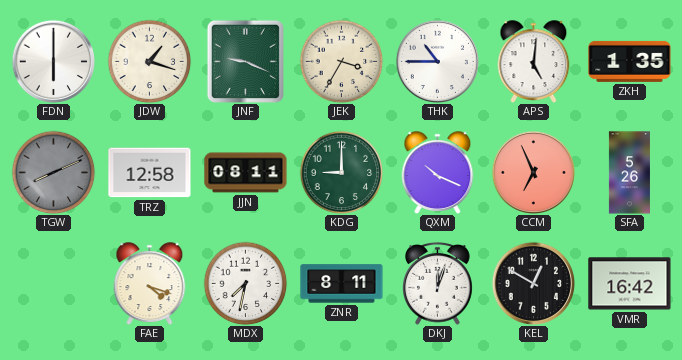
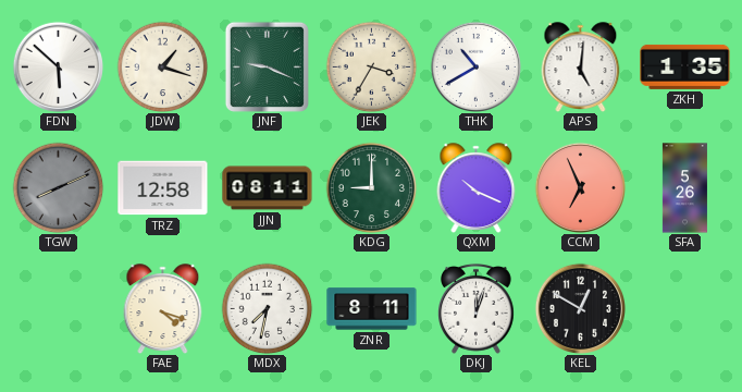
FDN: 6:00 -> 5:52
THK: 10:45 -> 10:40
VMR: 16:42 -> none
